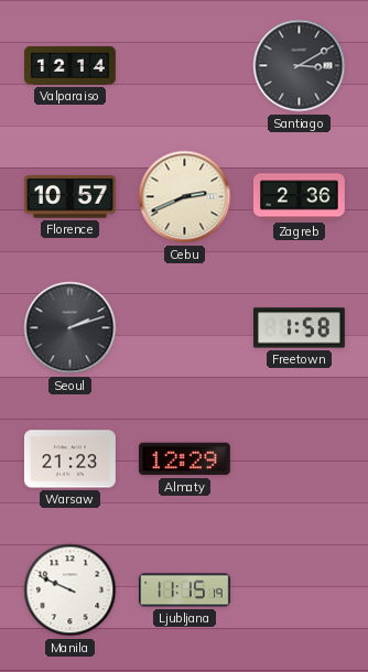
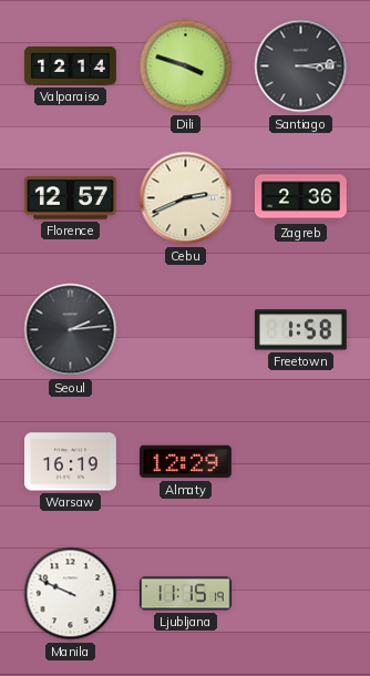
Dili: none -> 3:48
Santiago: 3:10 -> 3:14
Florence: 10:57 -> 12:57
Seoul: 2:12 -> 2:14
Warsaw: 21:23 -> 16:19
